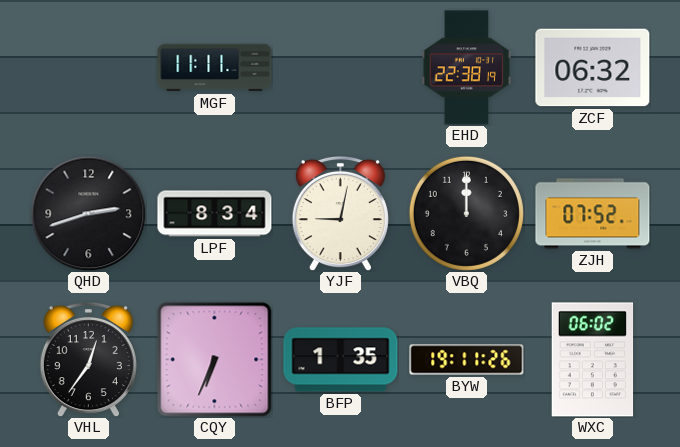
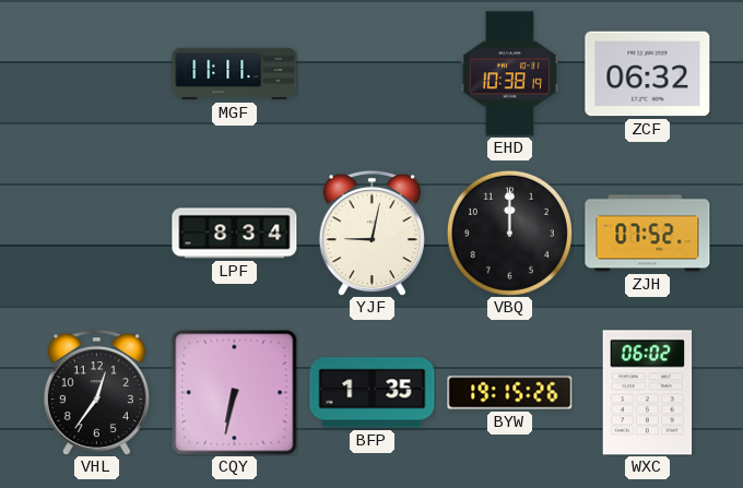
EHD: 22:38 -> 10:38
QHD: 2:42 -> none
CQY: 6:34 -> 6:32
BYW: 19:11 -> 19:15
